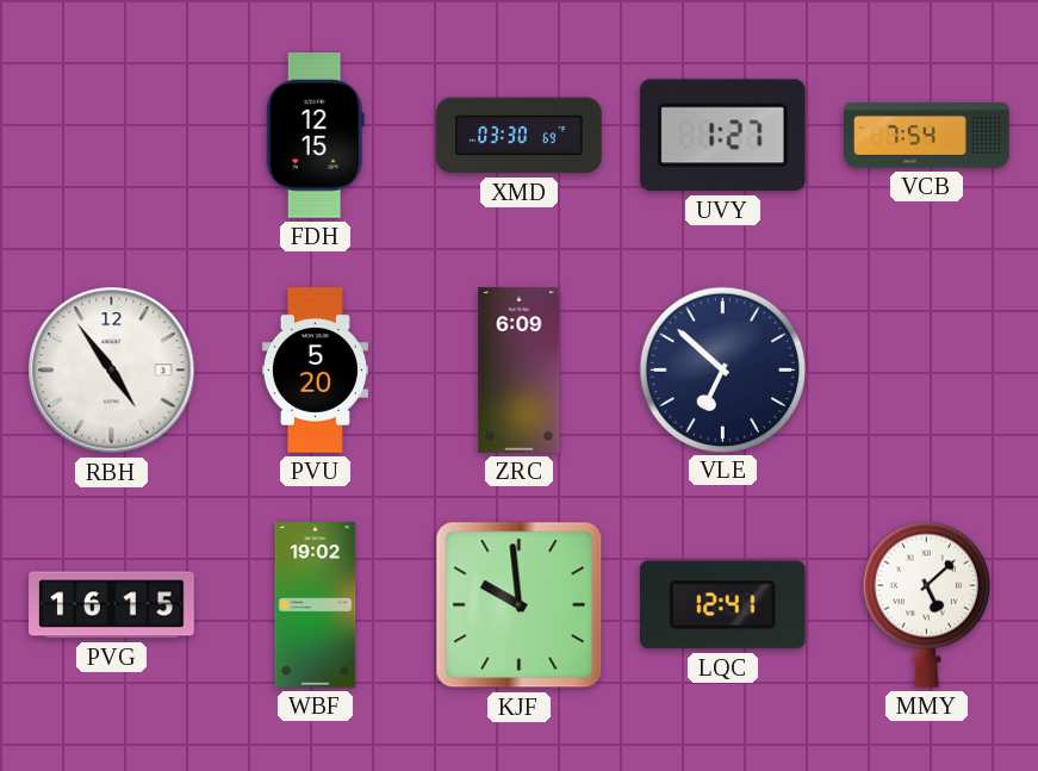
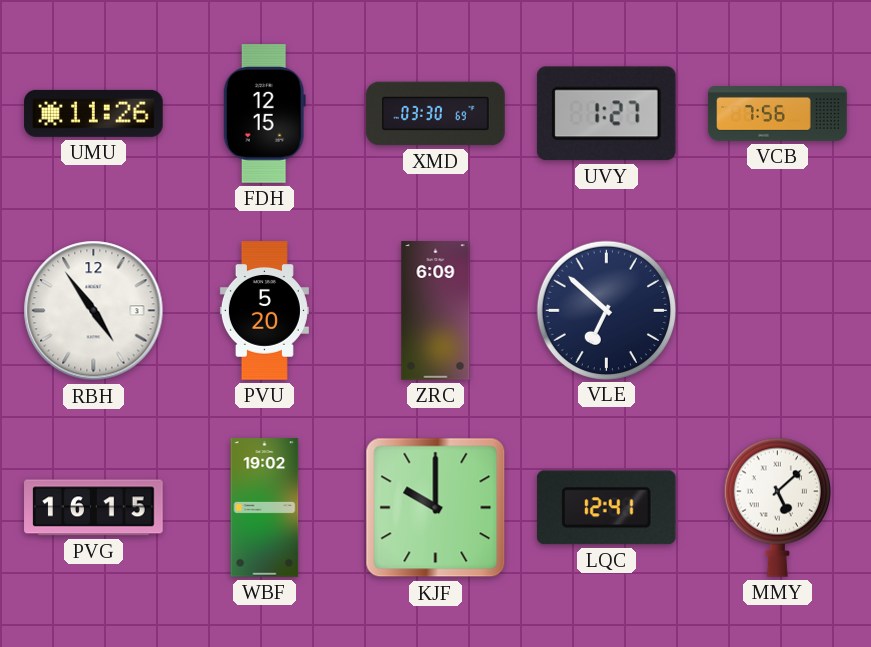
UMU: none -> 11:26
VCB: 7:54 -> 7:56
KJF: 9:59 -> 10:00
